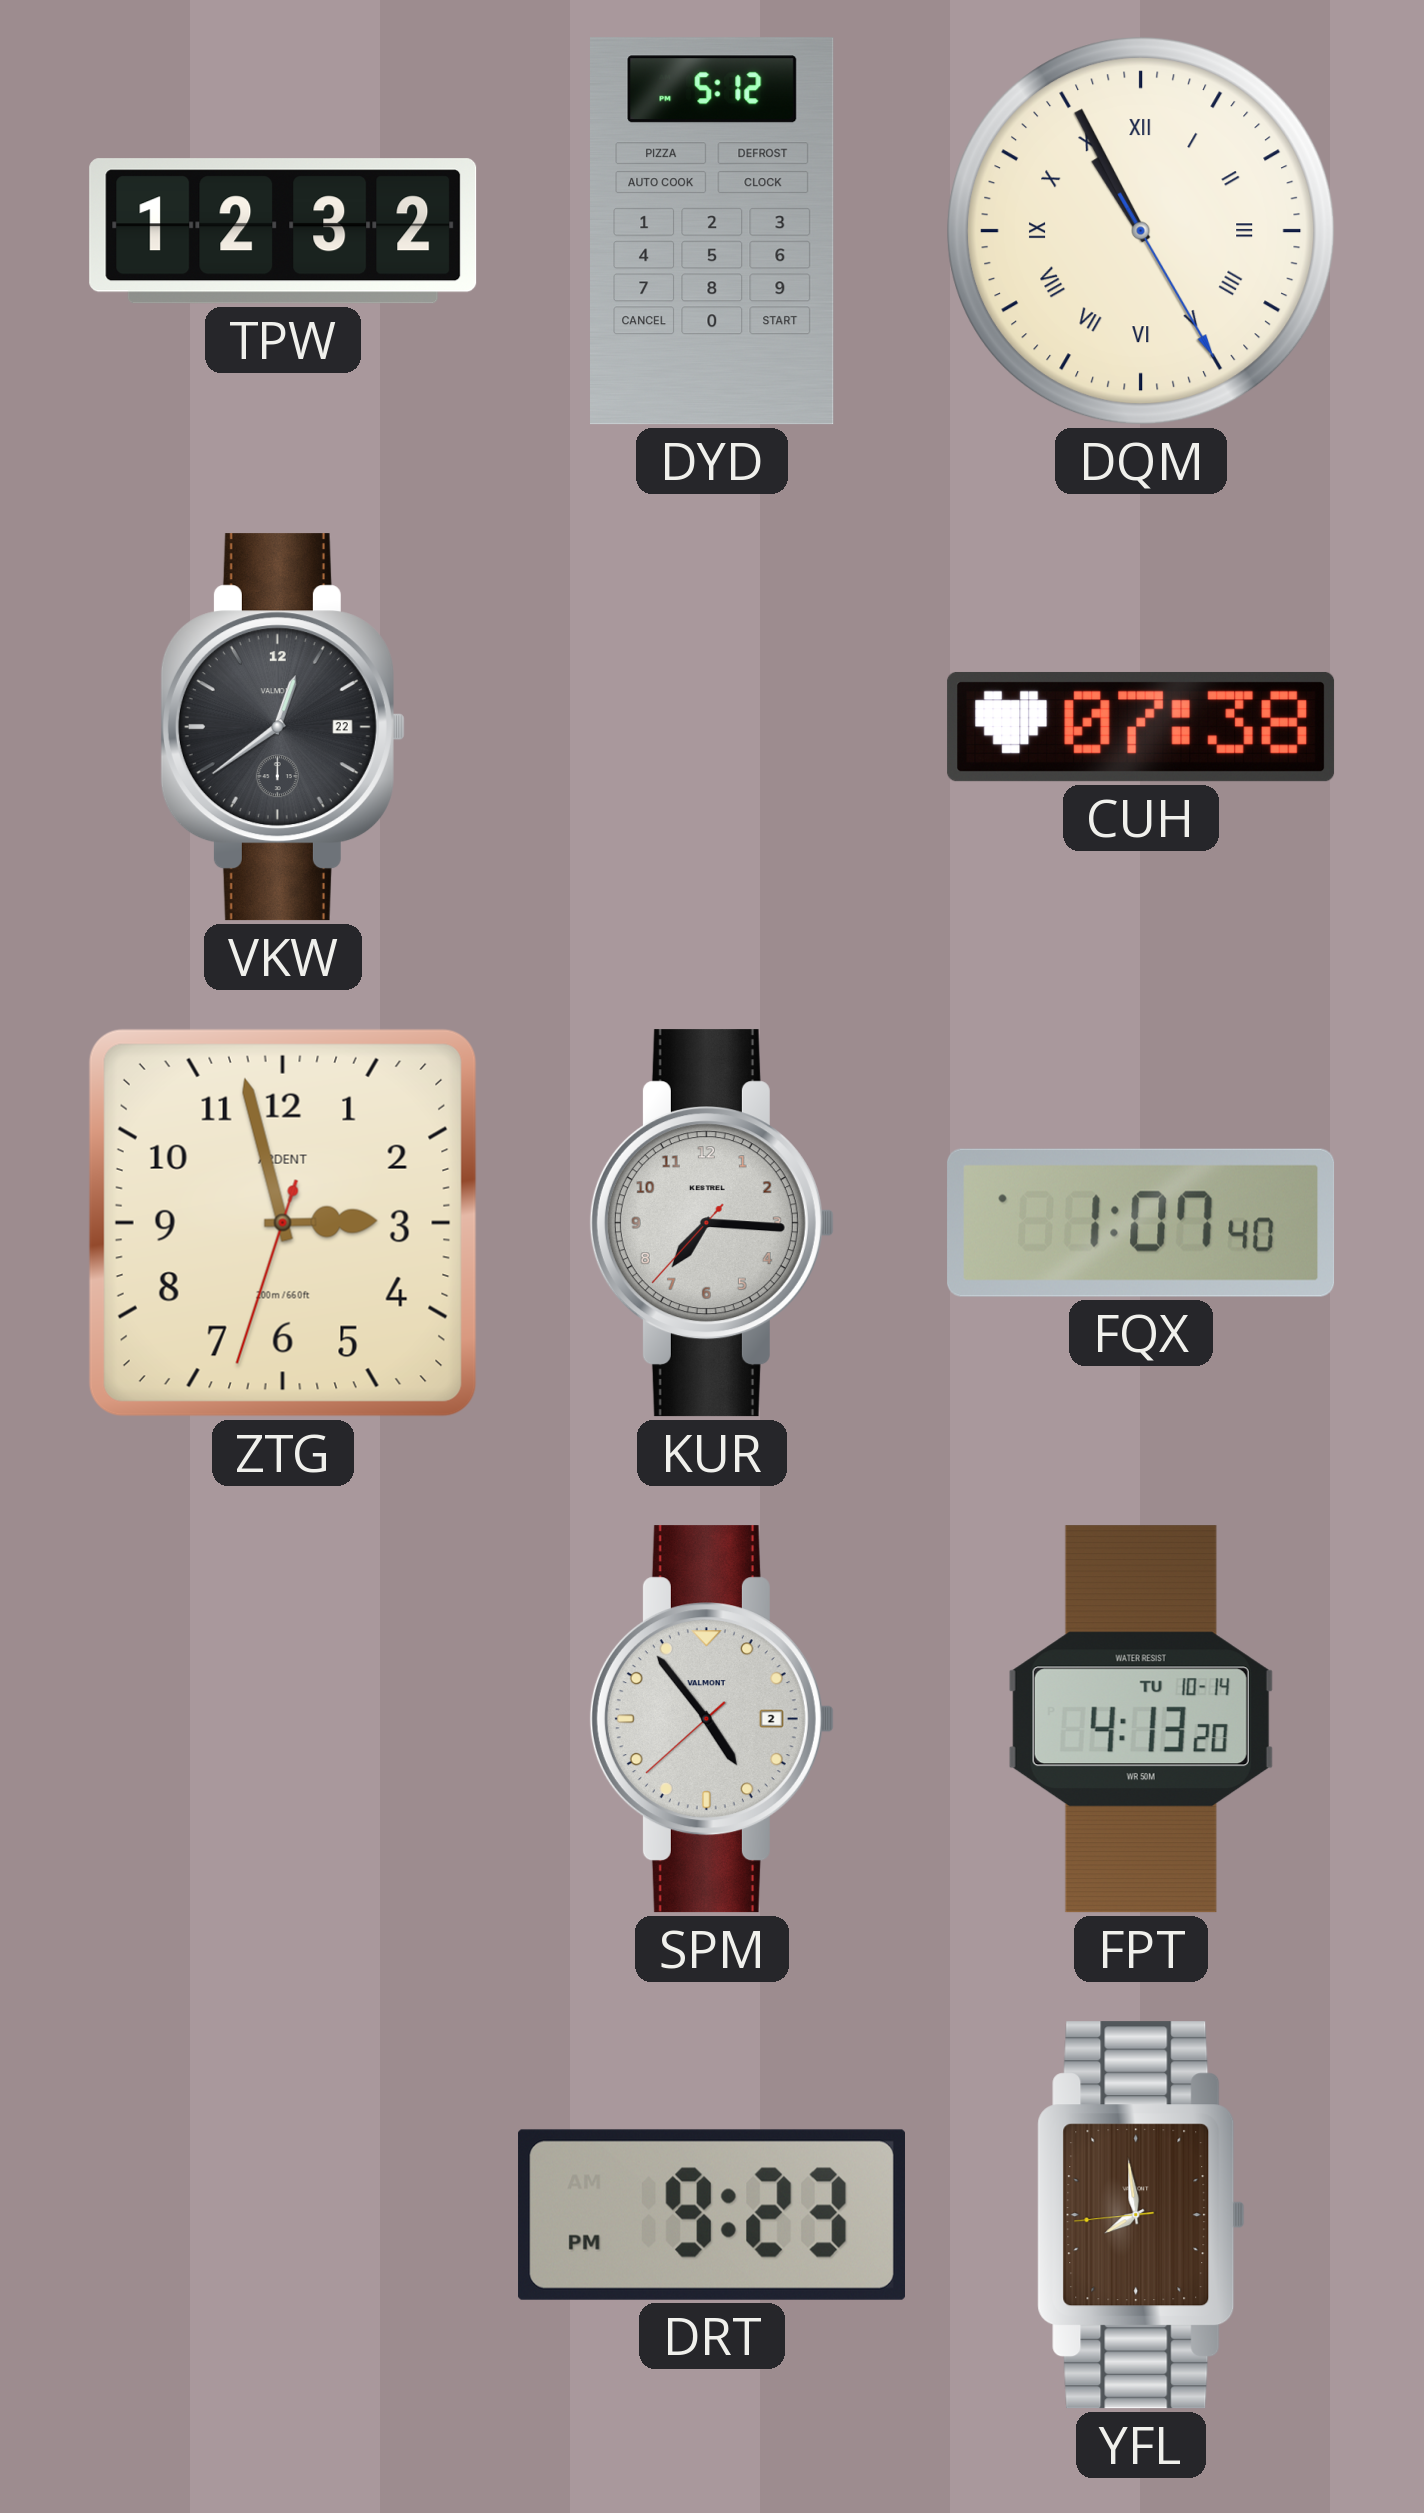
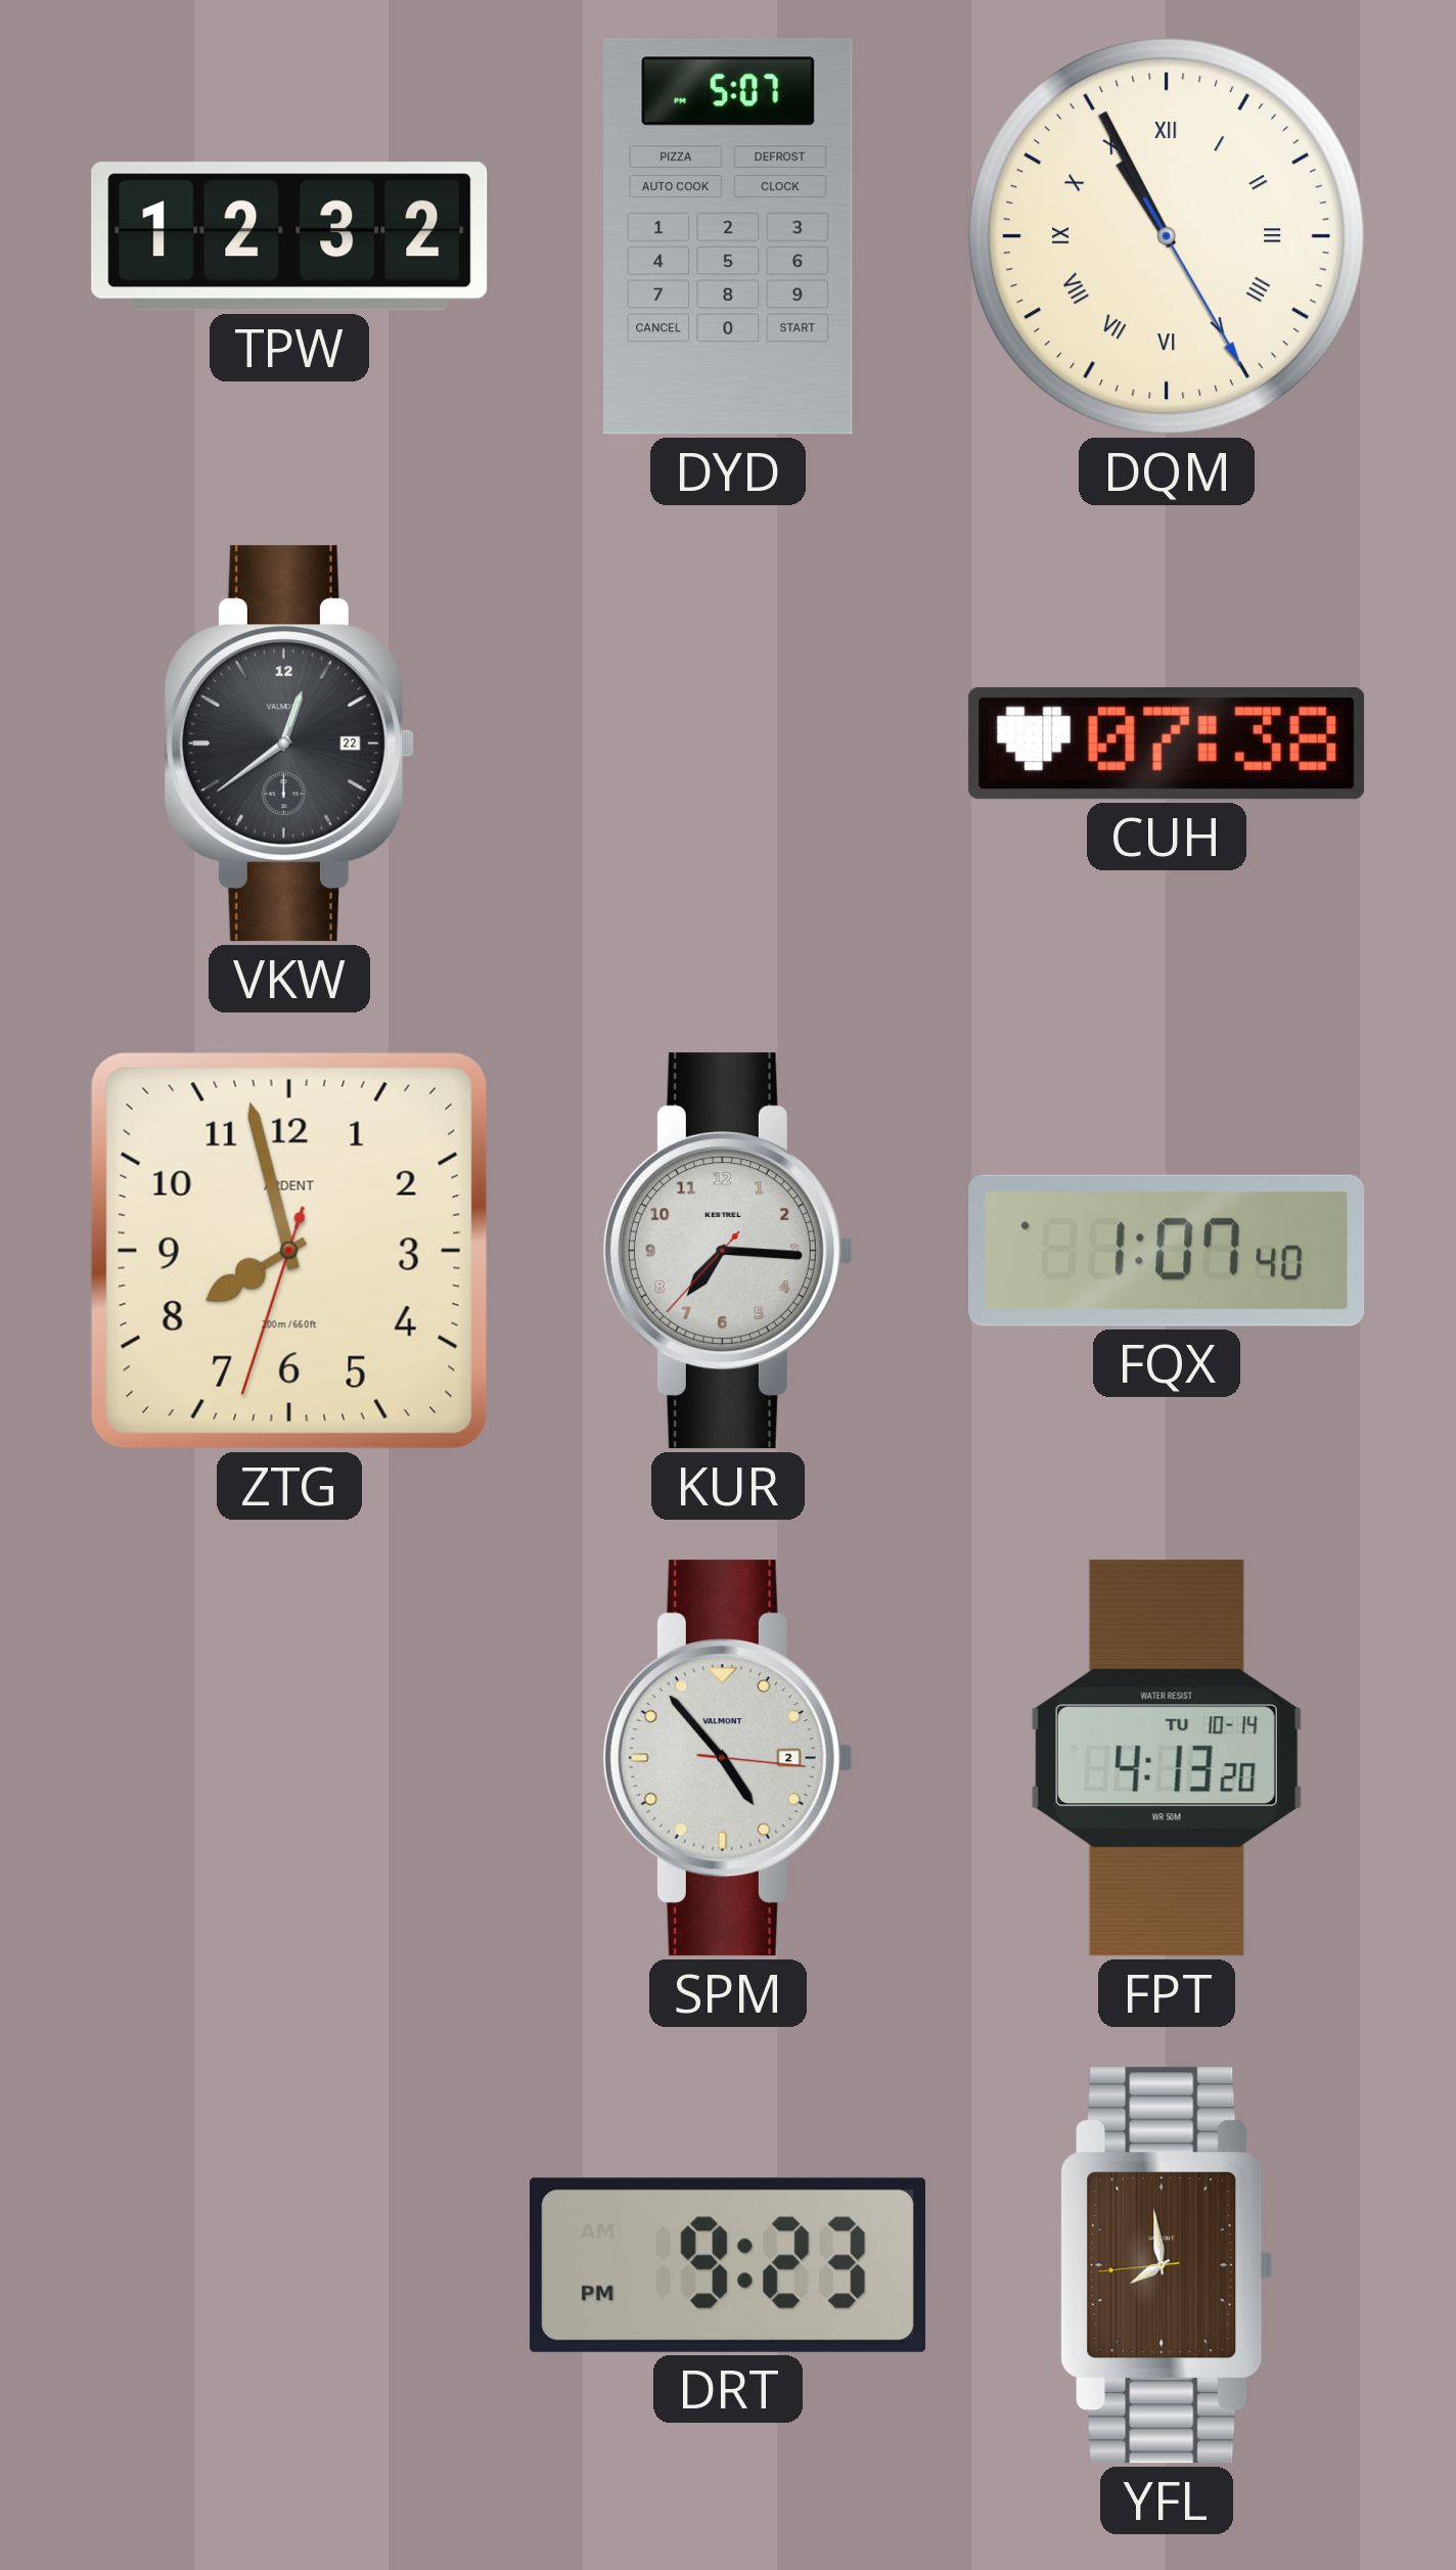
DYD: 5:12 -> 5:07
ZTG: 2:57 -> 7:57
SPM: 4:53:38 -> 4:53:16
